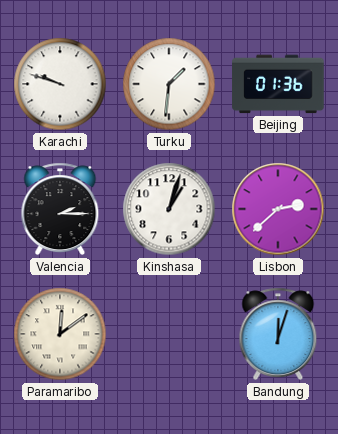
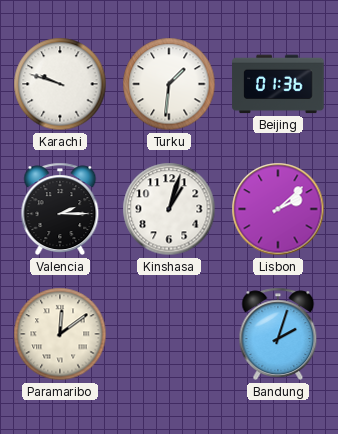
Lisbon: 2:38 -> 2:08
Bandung: 12:03 -> 2:03
